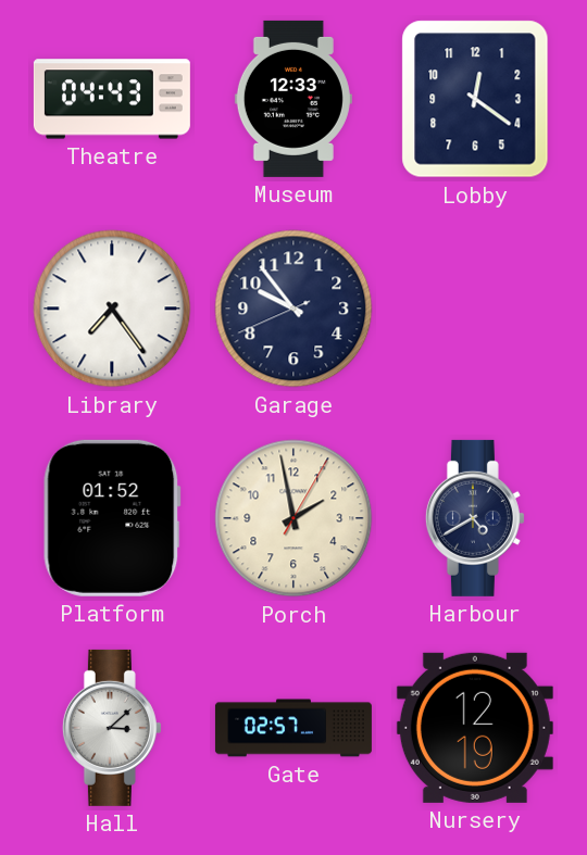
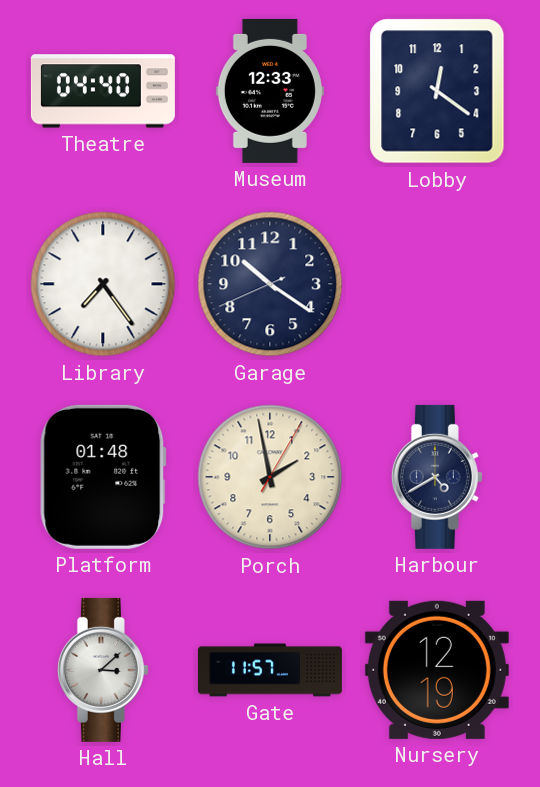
Theatre: 04:43 -> 04:40
Garage: 9:53 -> 10:20
Platform: 01:52 -> 01:48
Gate: 02:57 -> 11:57
